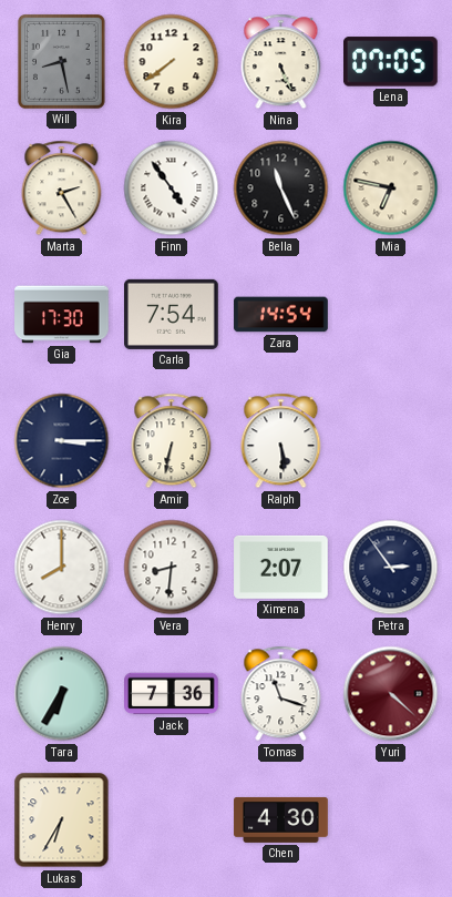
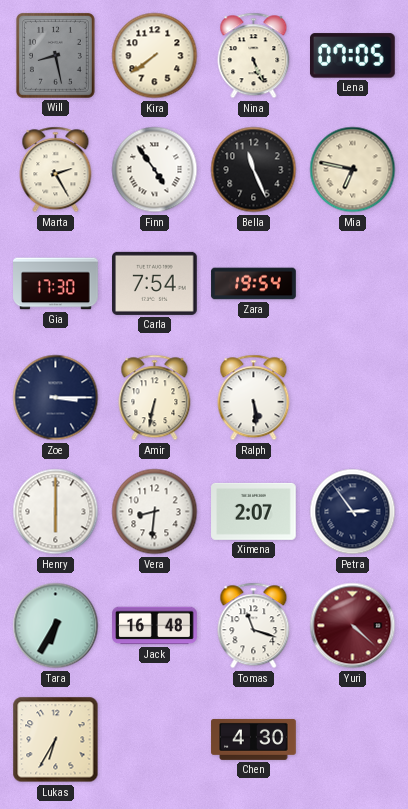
Zara: 14:54 -> 19:54
Henry: 8:00 -> 6:00
Jack: 7:36 -> 16:48
